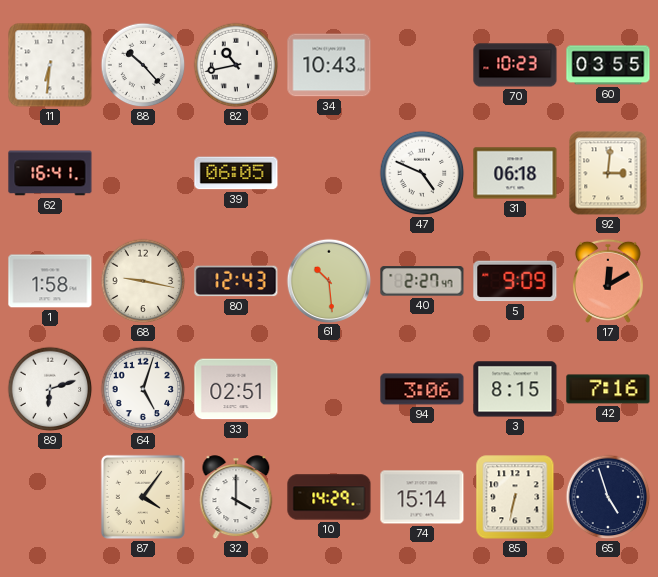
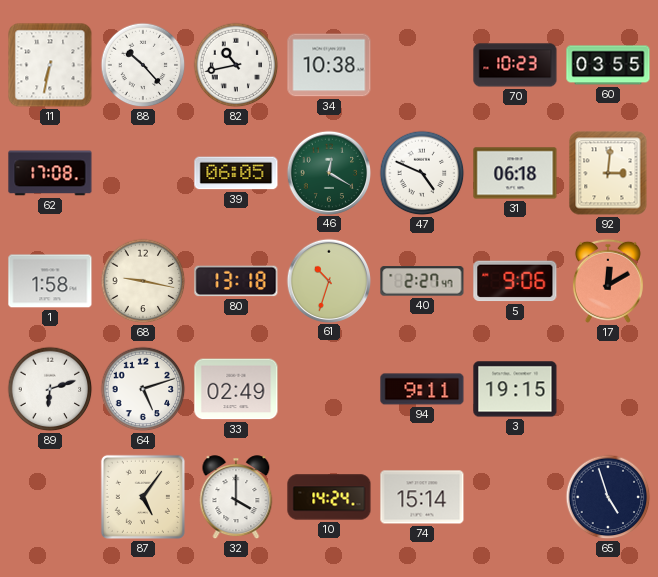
11: 6:31 -> 6:32
34: 10:43 -> 10:38
62: 16:41 -> 17:08
46: none -> 12:20
80: 12:43 -> 13:18
61: 10:29 -> 10:33
5: 9:09 -> 9:06
64: 5:03 -> 5:12
33: 02:51 -> 02:49
94: 3:06 -> 9:11
3: 8:15 -> 19:15
42: 7:16 -> none
87: 4:06 -> 5:06
10: 14:29 -> 14:24
85: 6:32 -> none
